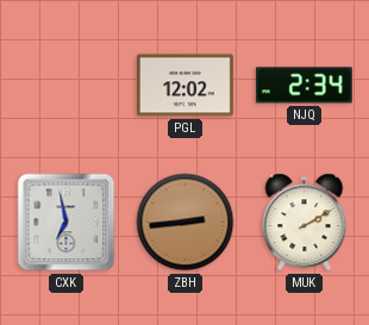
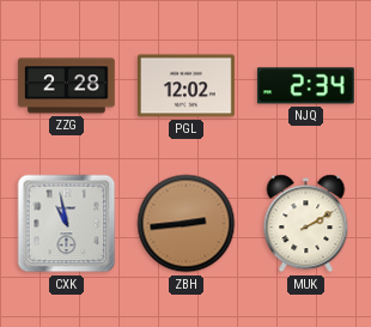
ZZG: none -> 2:28
CXK: 6:58 -> 10:58
